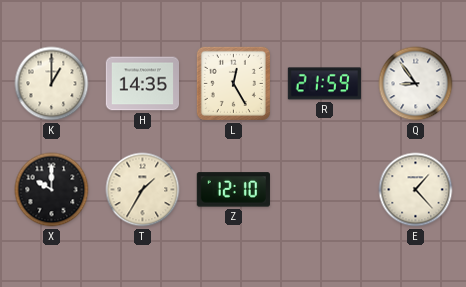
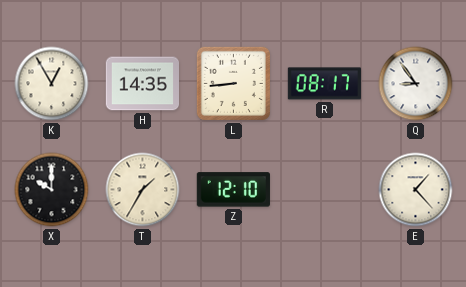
K: 1:00 -> 12:55
L: 12:25 -> 8:44
R: 21:59 -> 08:17
